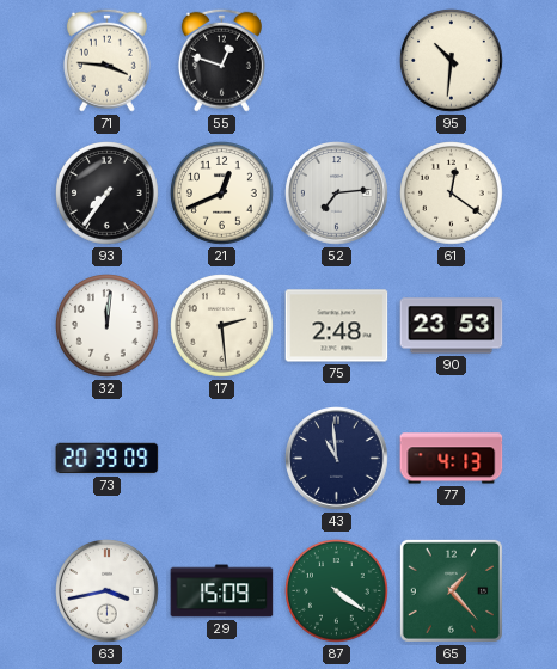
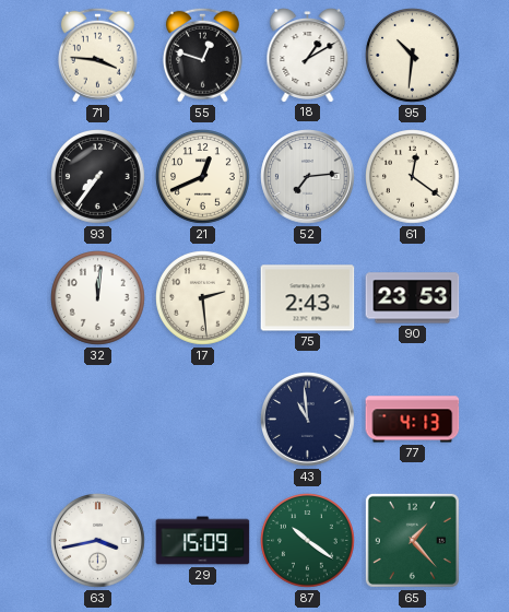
18: none -> 1:10
75: 2:48 -> 2:43
73: 20:39 -> none
87: 4:21 -> 10:21
